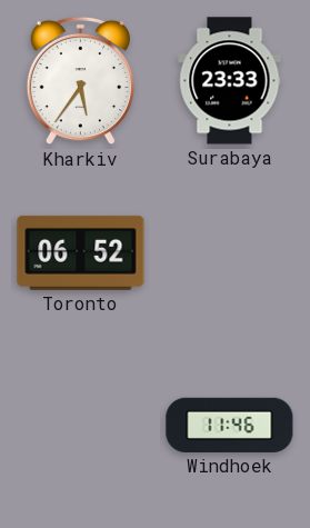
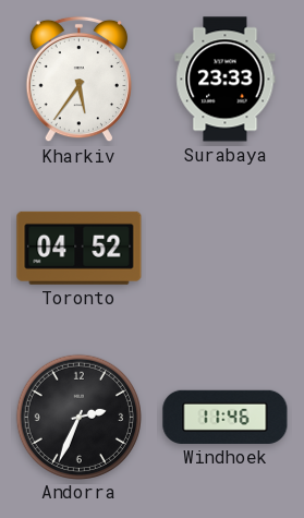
Toronto: 06:52 -> 04:52
Andorra: none -> 2:34
